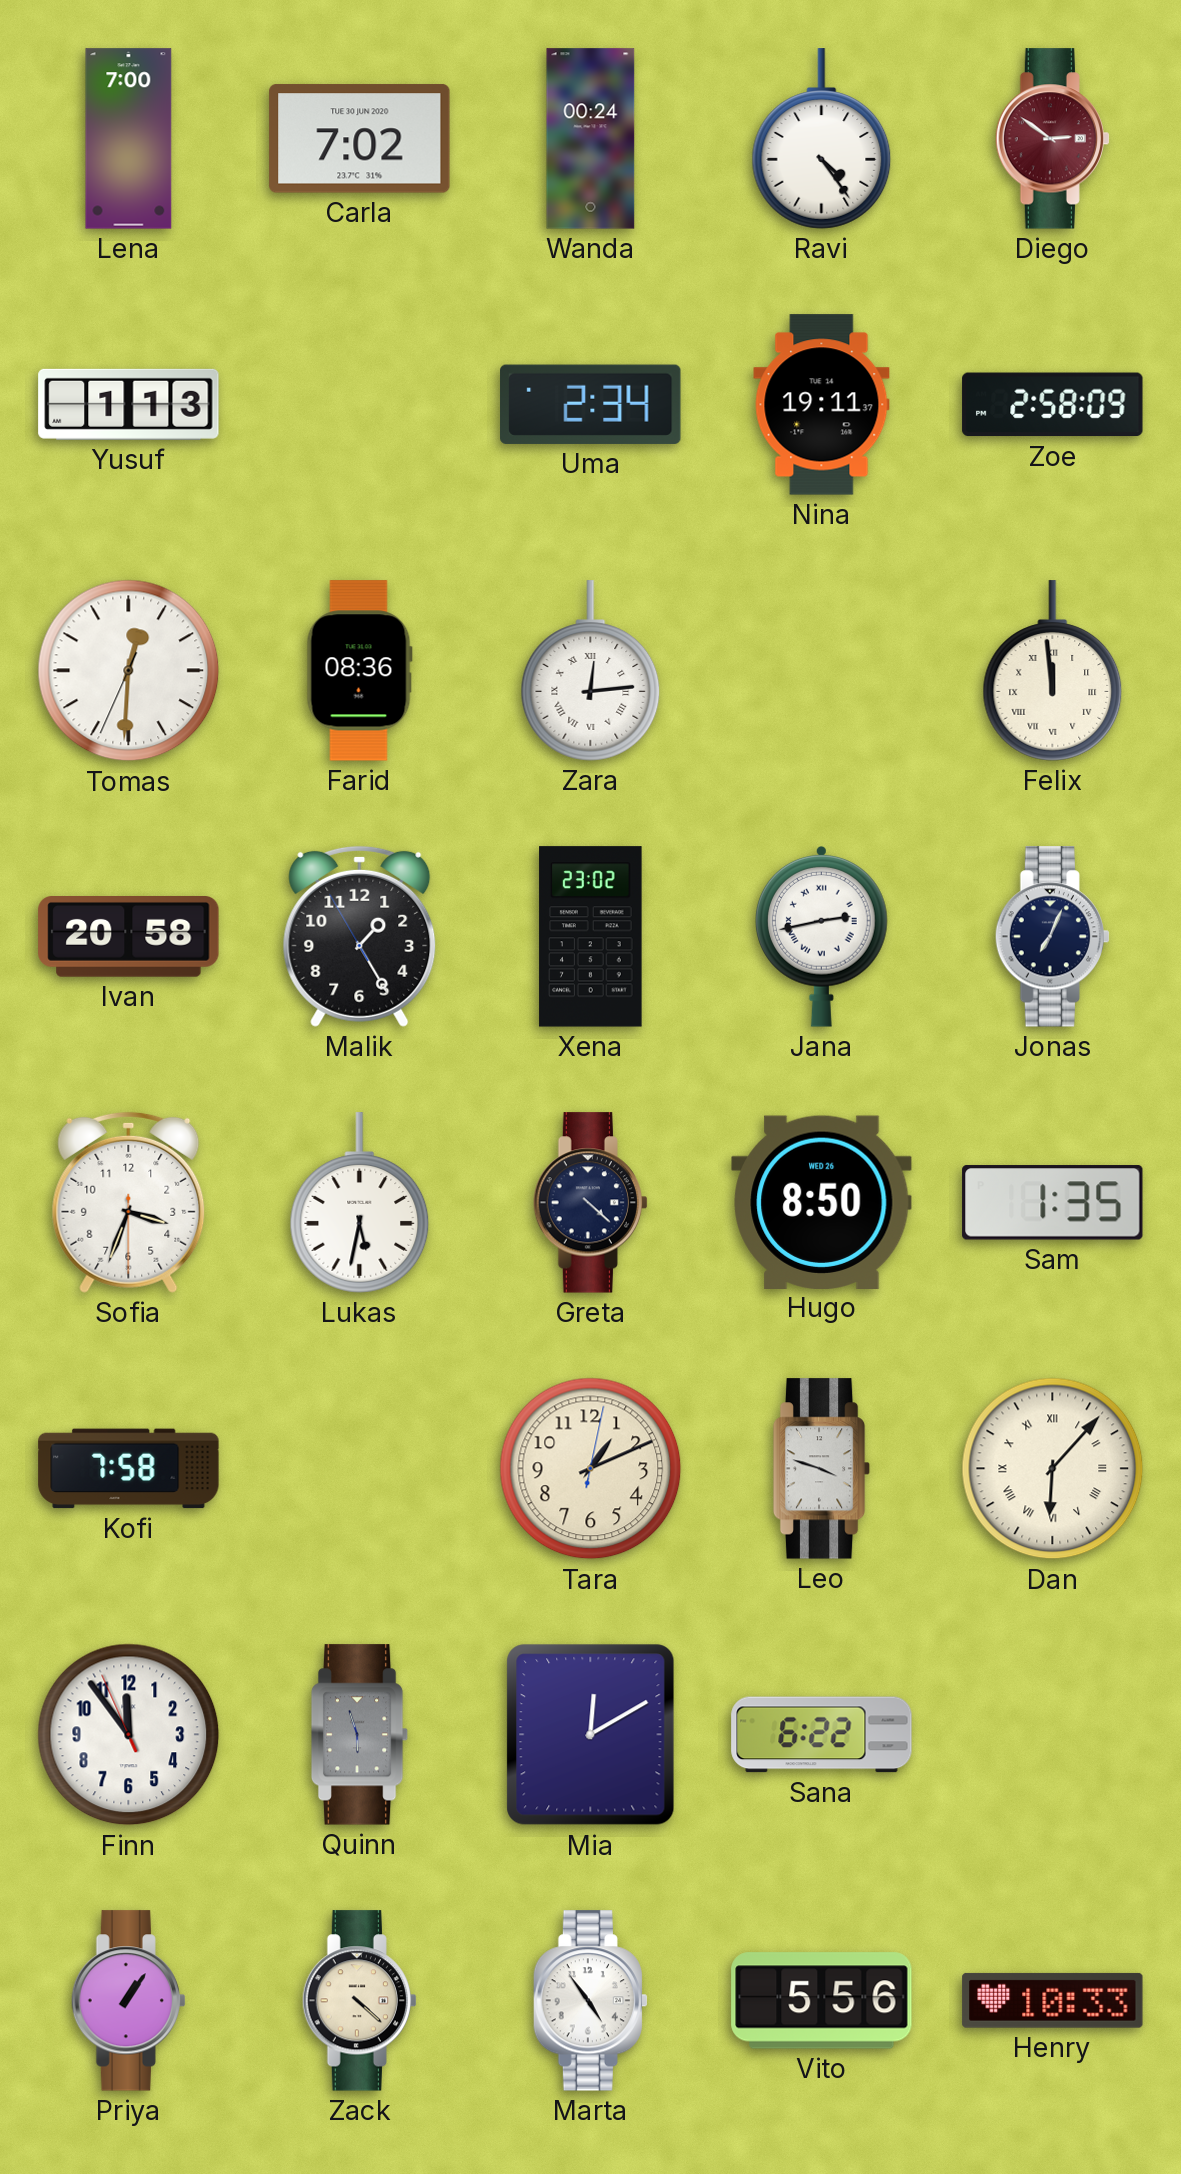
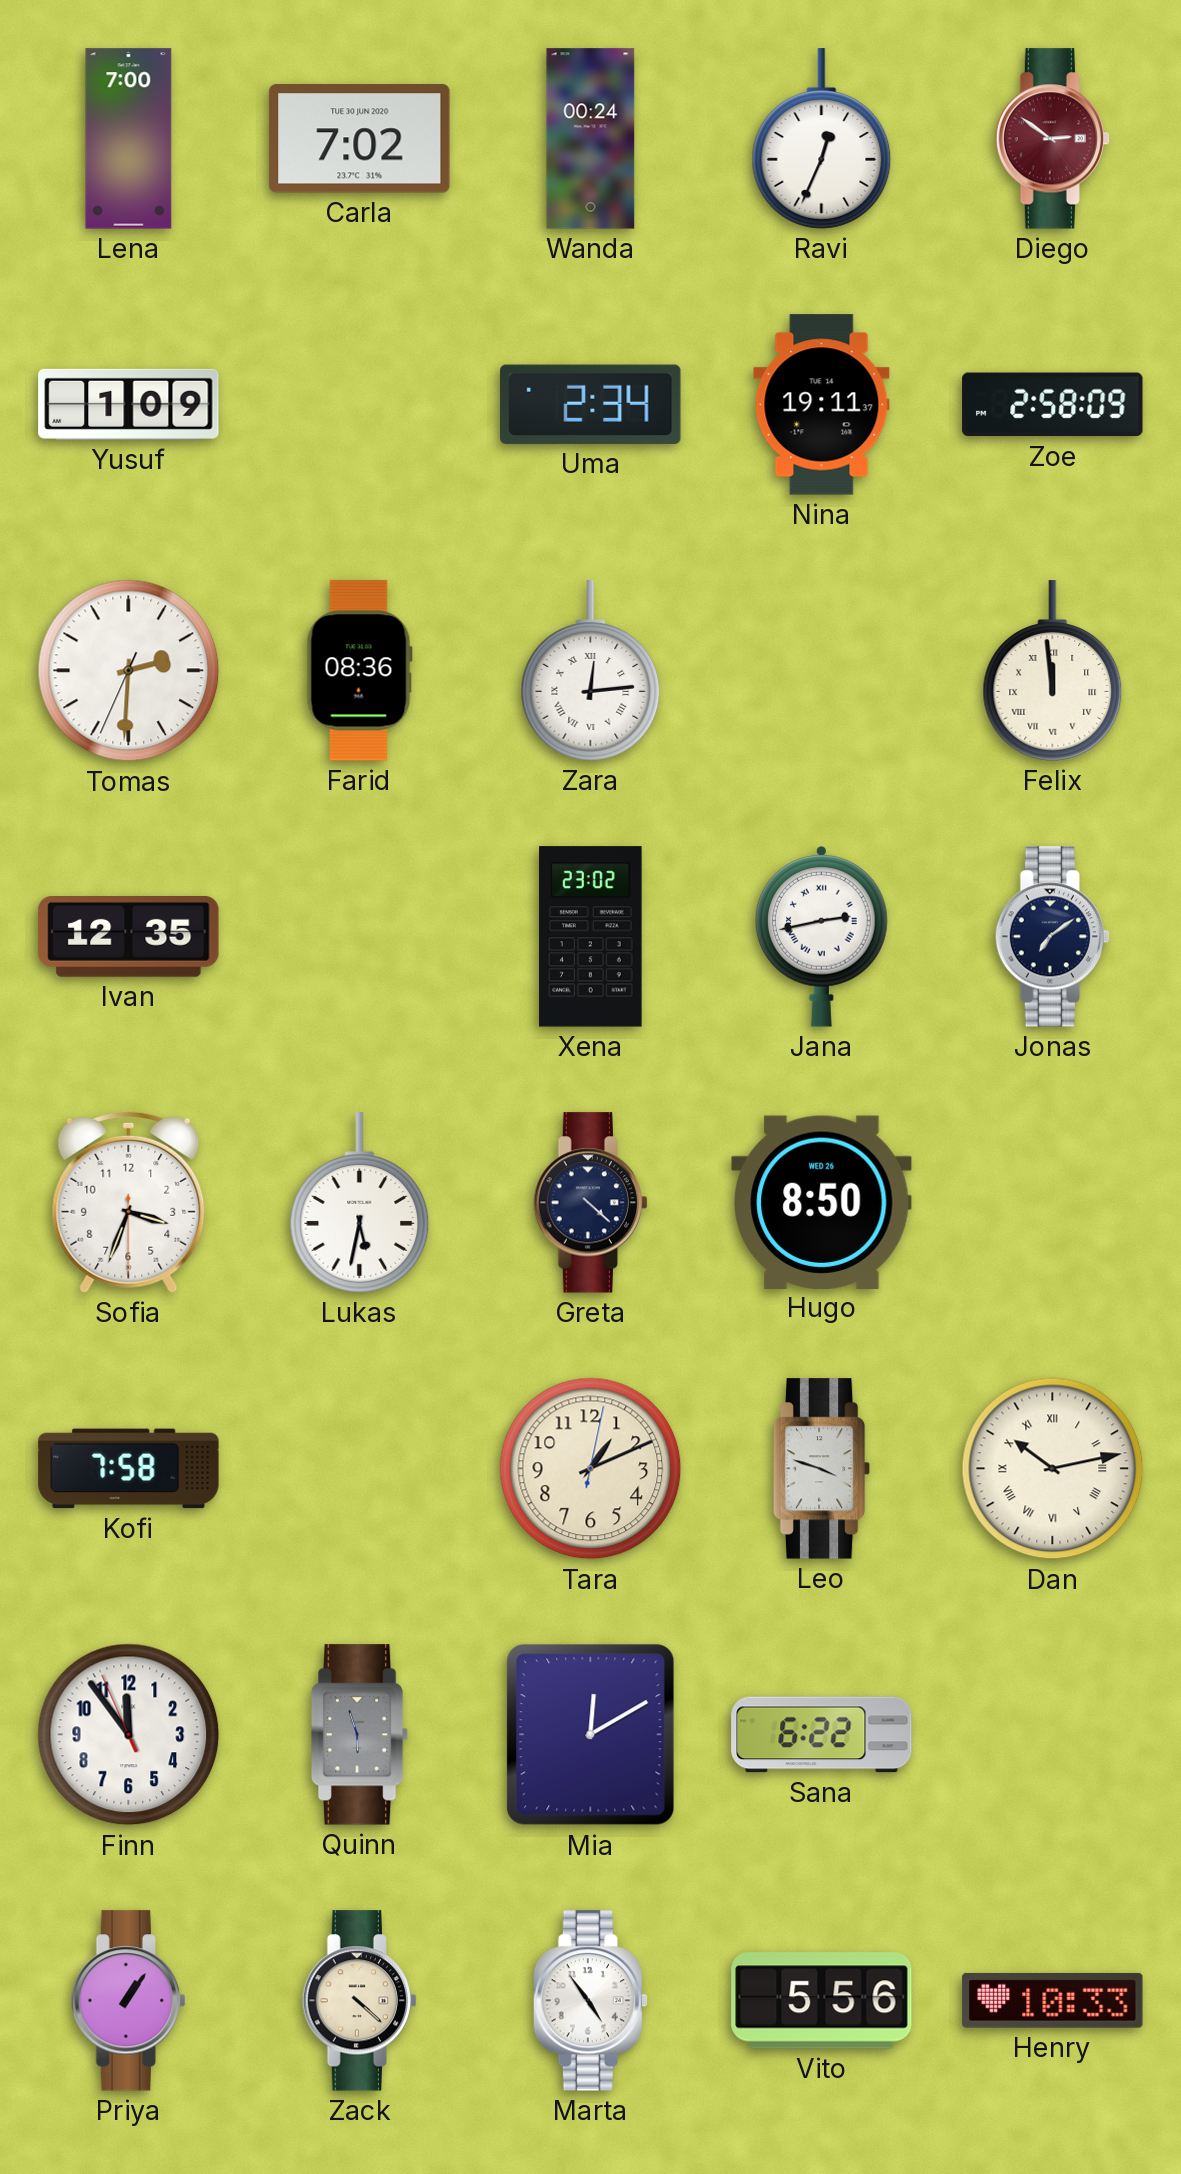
Ravi: 4:24 -> 12:34
Yusuf: 1:13 -> 1:09
Tomas: 12:30 -> 2:30
Ivan: 20:58 -> 12:35
Malik: 1:24 -> none
Jonas: 7:04 -> 7:09
Sam: 1:35 -> none
Dan: 6:07 -> 10:13
